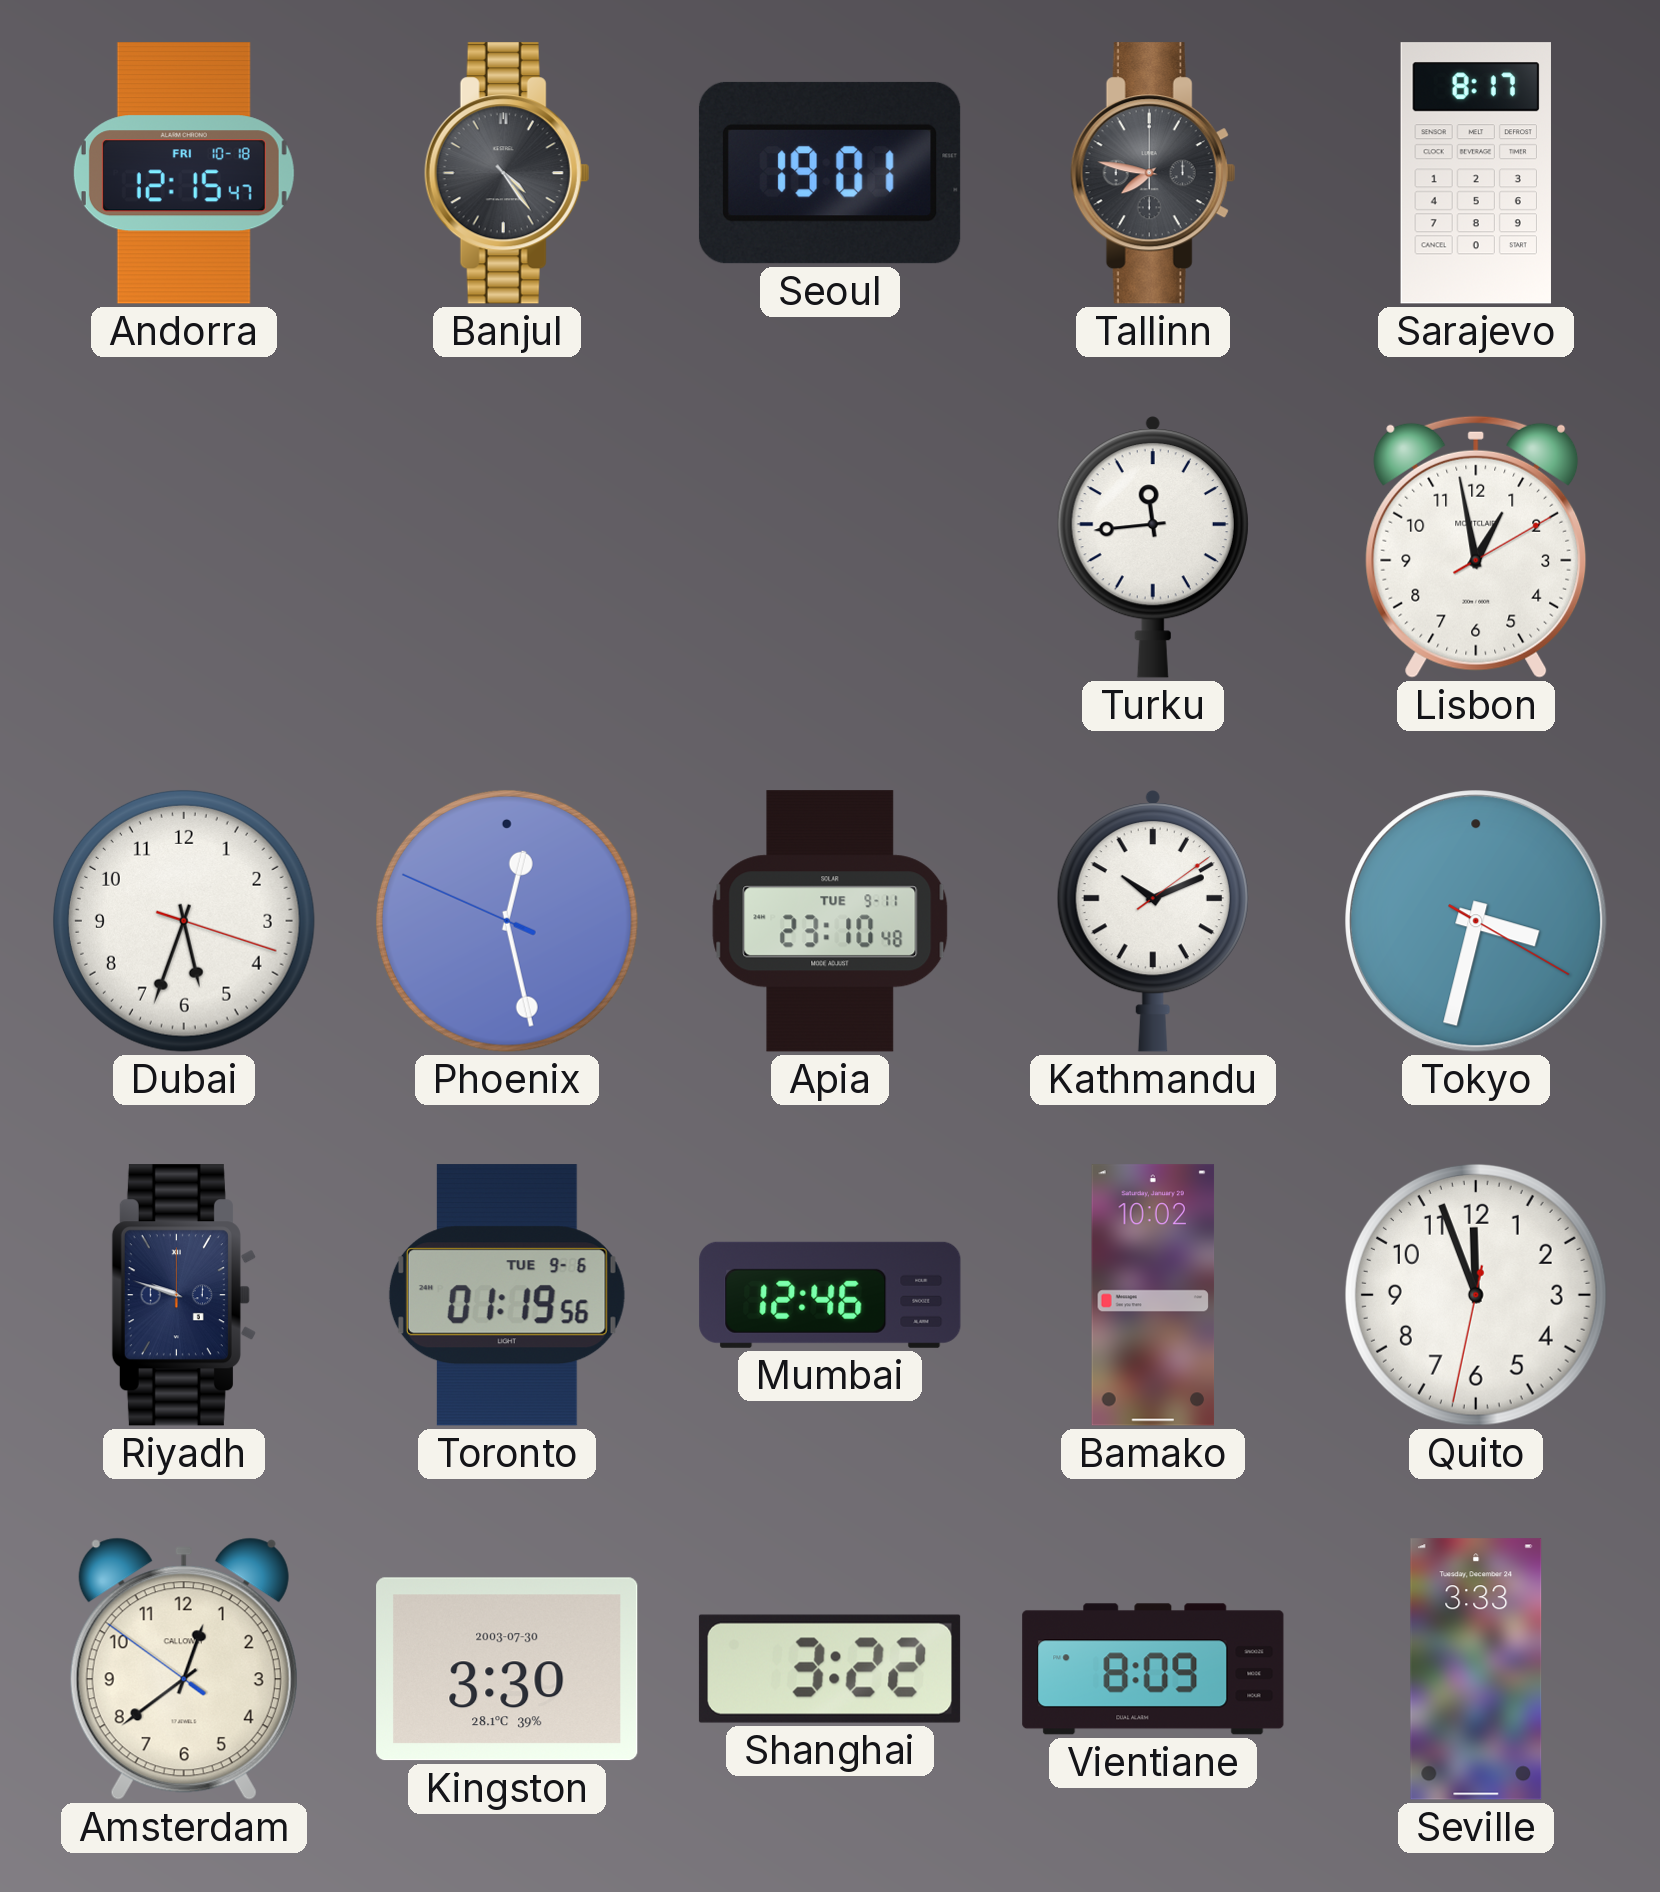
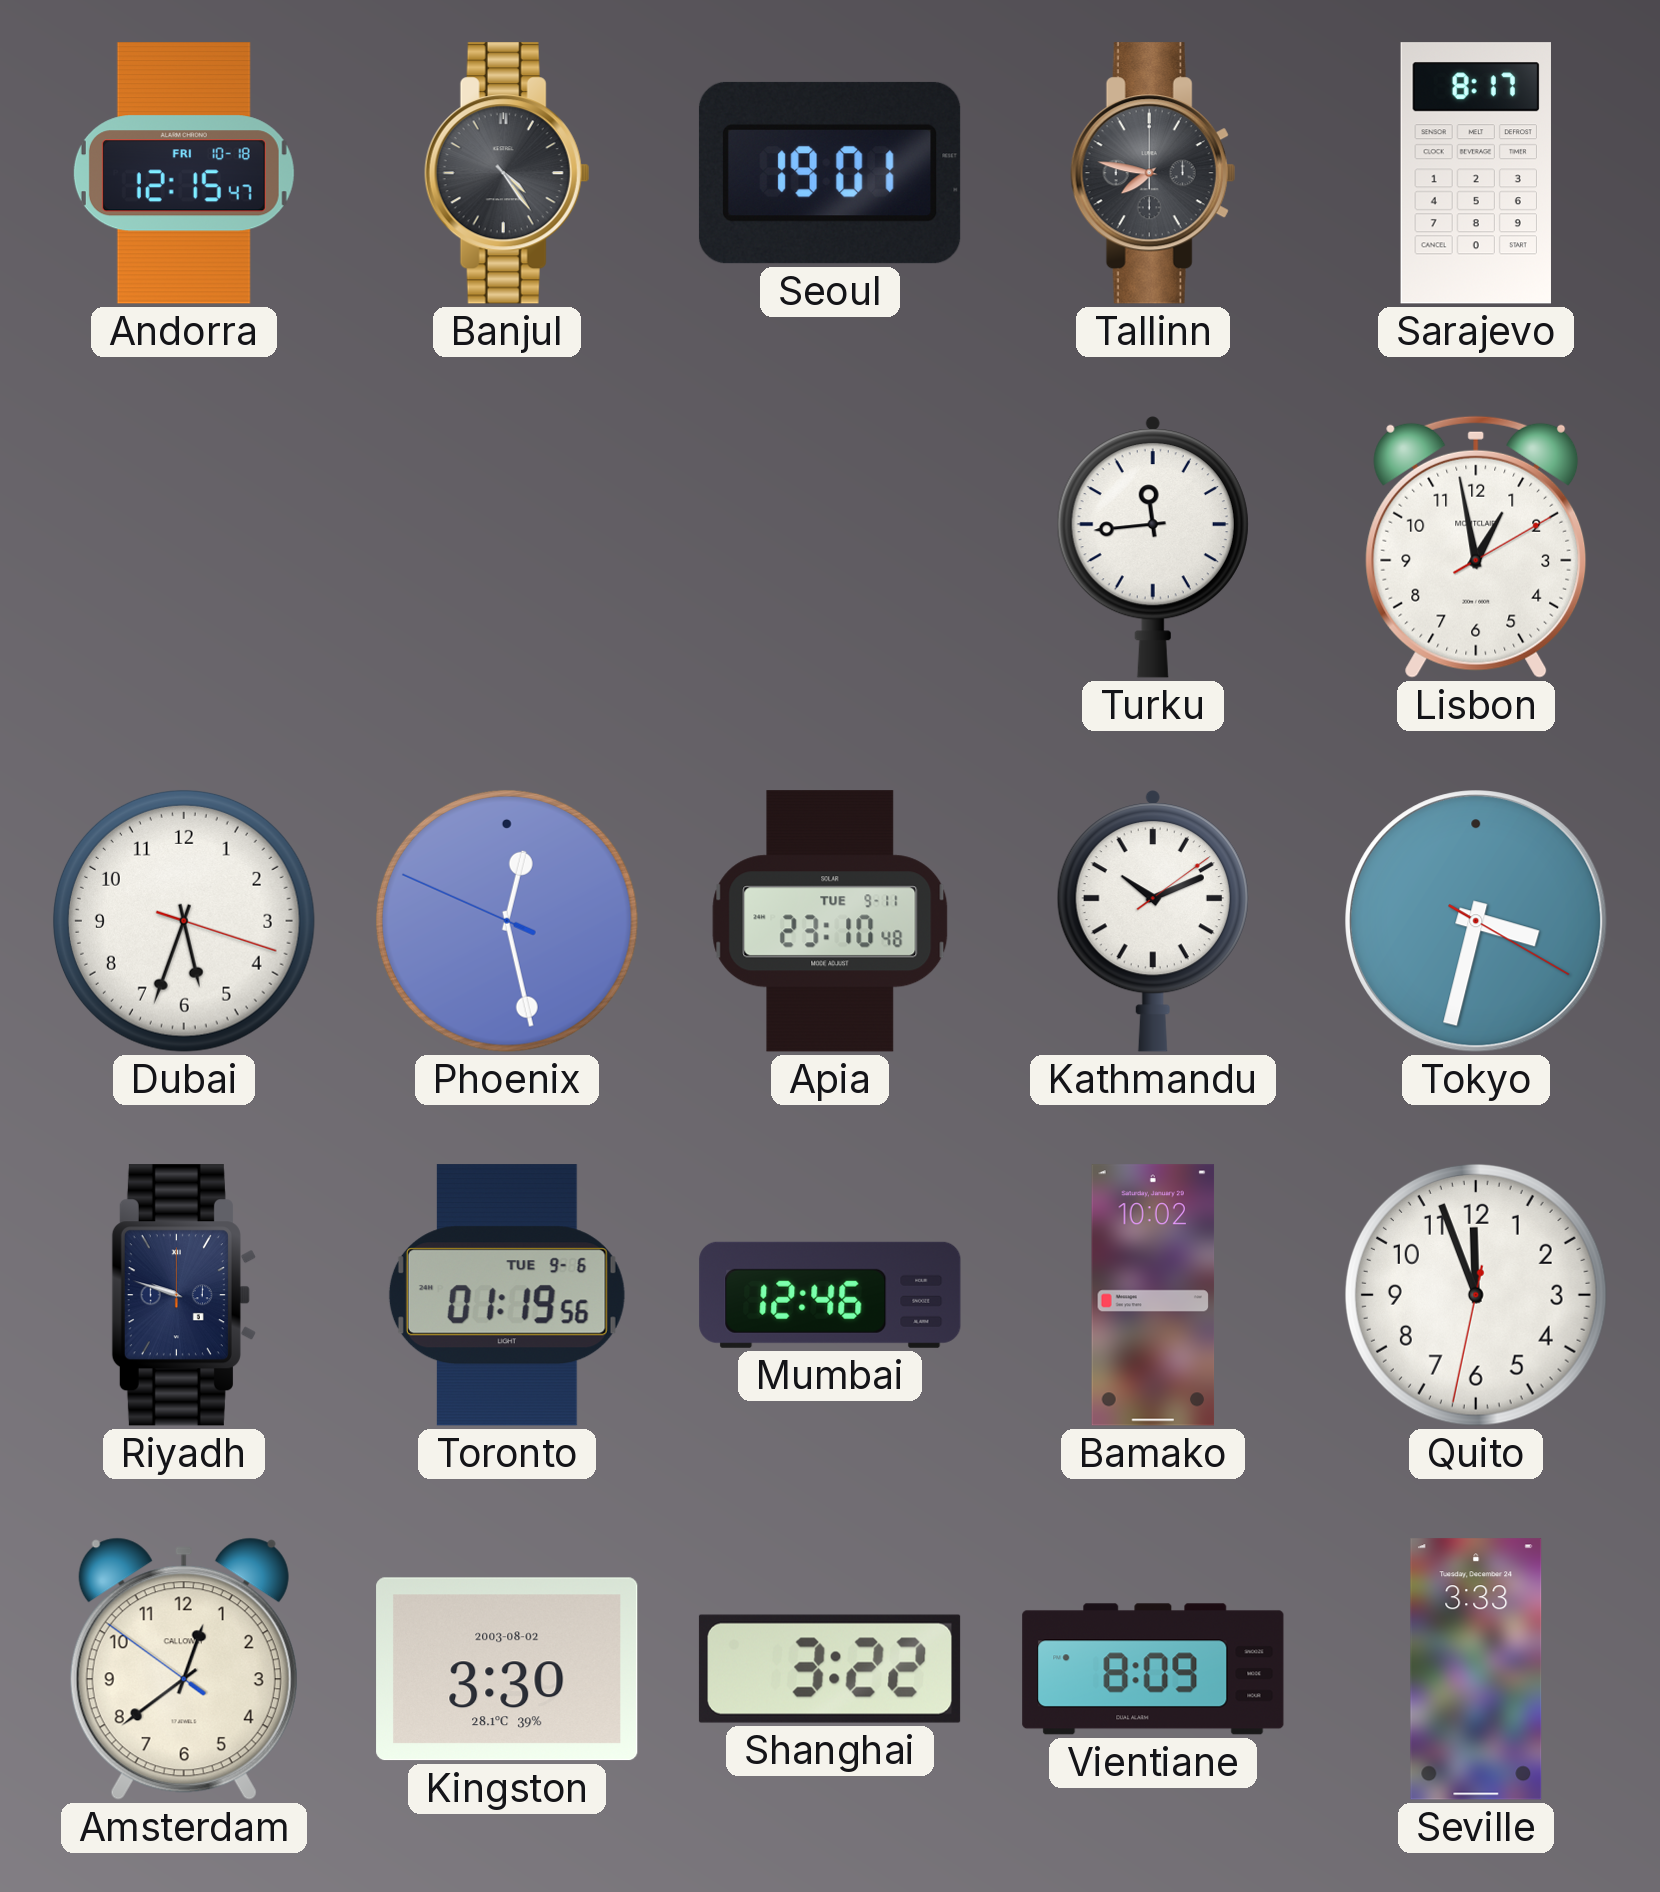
Kingston date: 2003-07-30 -> 2003-08-02
